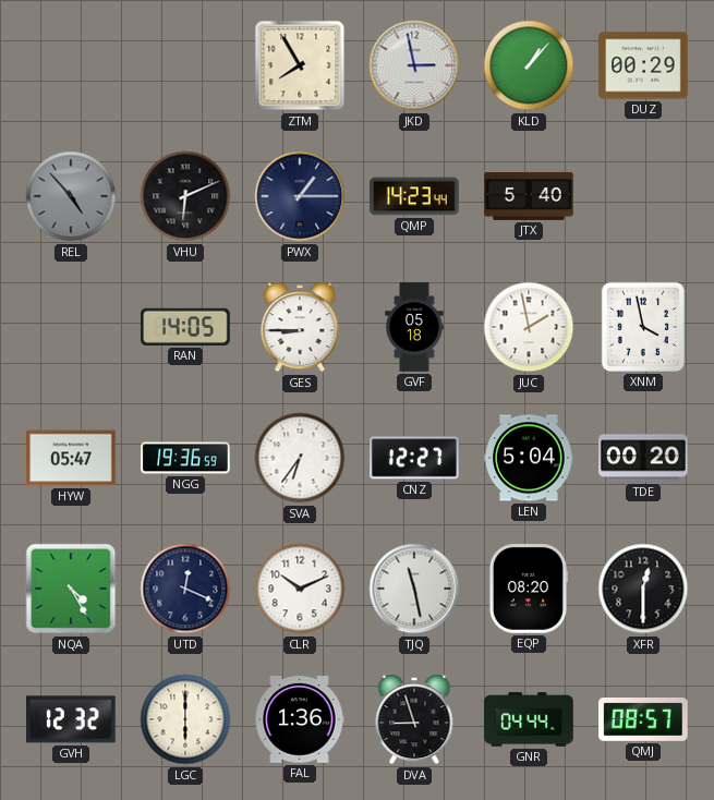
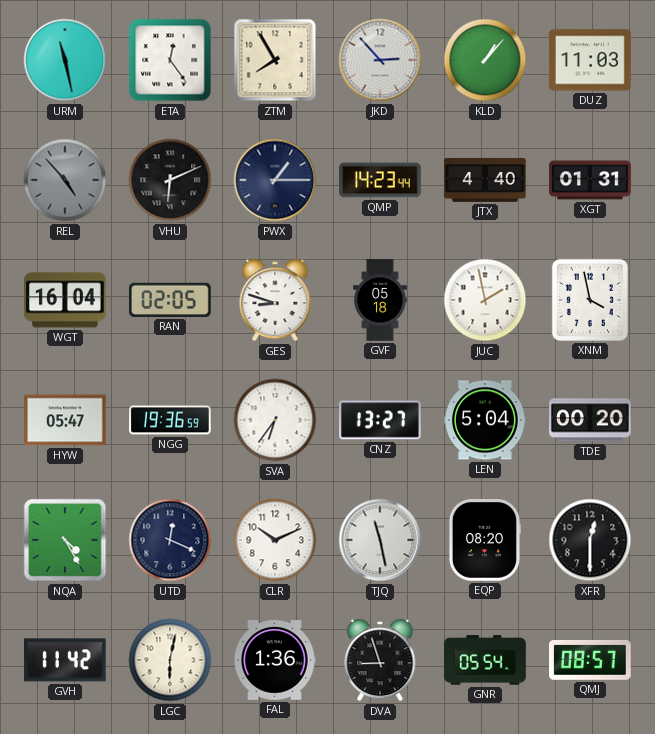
URM: none -> 11:28
ETA: none -> 12:24
JKD: 2:58 -> 2:53
DUZ: 00:29 -> 11:03
JTX: 5:40 -> 4:40
XGT: none -> 01:31
WGT: none -> 16:04
RAN: 14:05 -> 02:05
GES: 8:45 -> 8:48
CNZ: 12:27 -> 13:27
GVH: 12:32 -> 11:42
LGC: 6:00 -> 6:02
GNR: 04:44 -> 05:54
